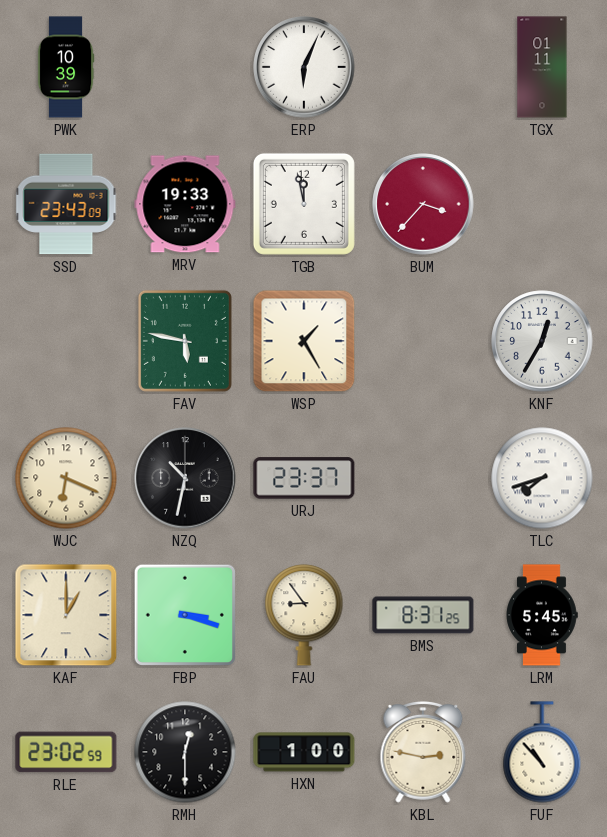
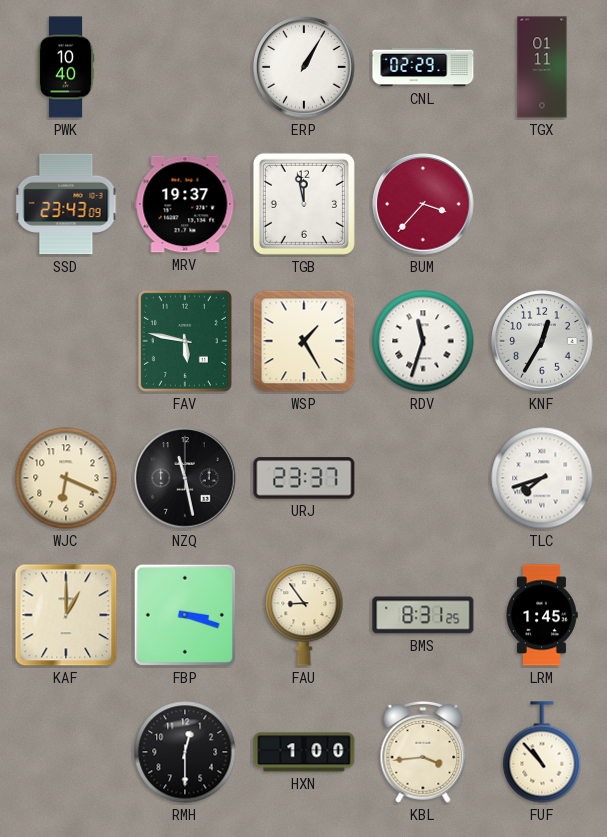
PWK: 10:39 -> 10:40
ERP: 6:04 -> 1:05
CNL: none -> 02:29
MRV: 19:33 -> 19:37
RDV: none -> 11:33
NZQ: 10:32 -> 11:28
LRM: 5:45 -> 1:45
RLE: 23:02 -> none
KBL: 2:47 -> 3:44
